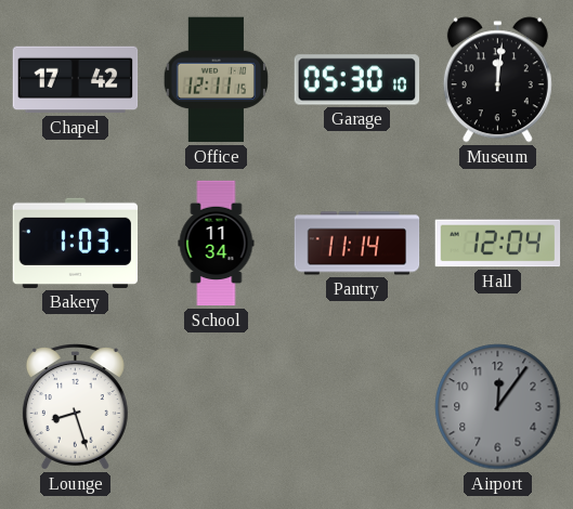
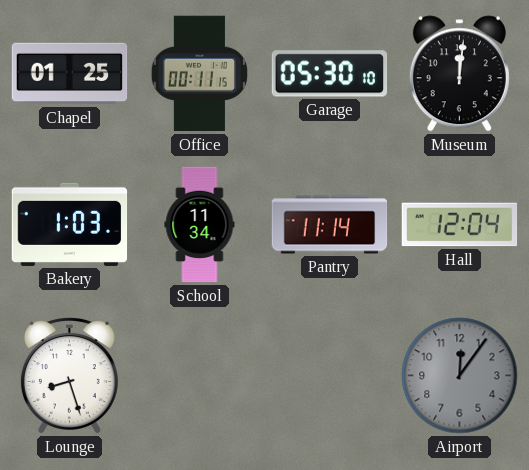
Chapel: 17:42 -> 01:25
Office: 12:11 -> 00:11
